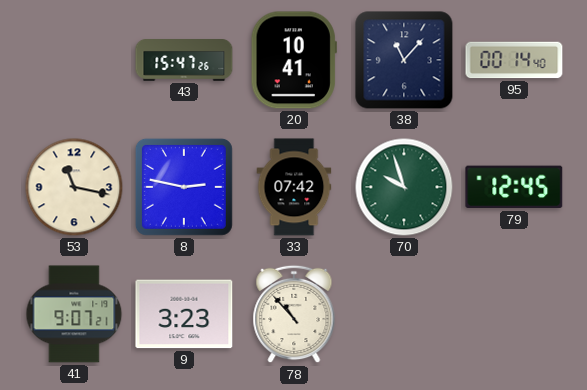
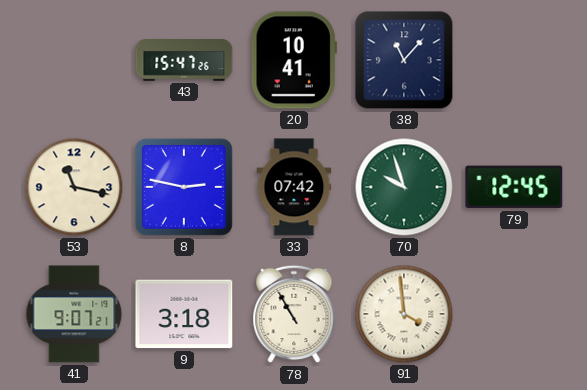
95: 00:14 -> none
9: 3:23 -> 3:18
78: 10:53 -> 10:55
91: none -> 3:59
